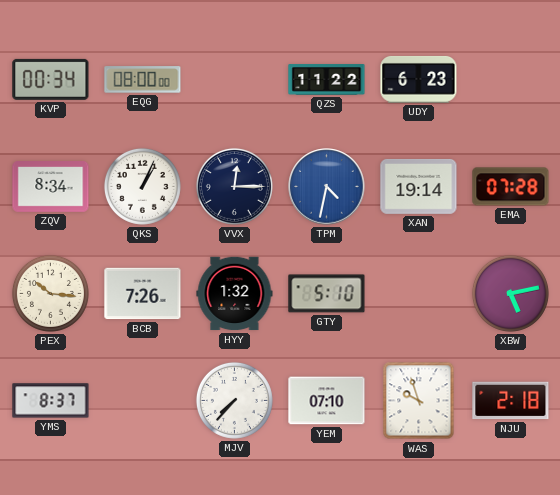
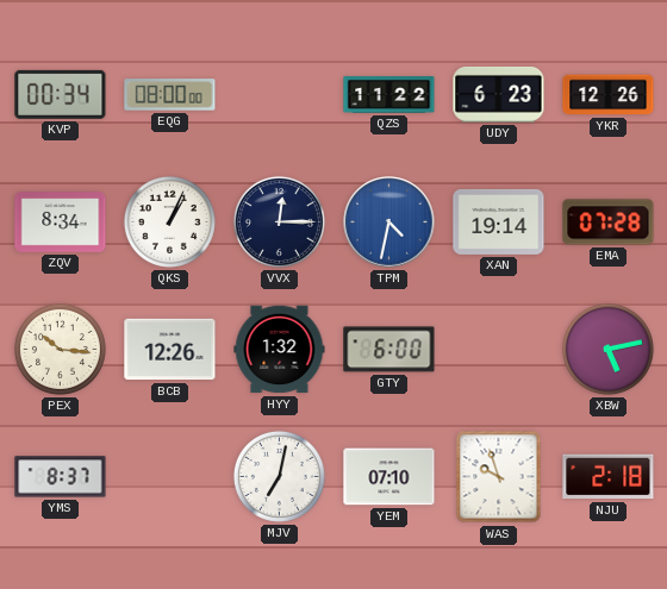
YKR: none -> 12:26
BCB: 7:26 -> 12:26
GTY: 5:10 -> 6:00
MJV: 7:37 -> 7:02
